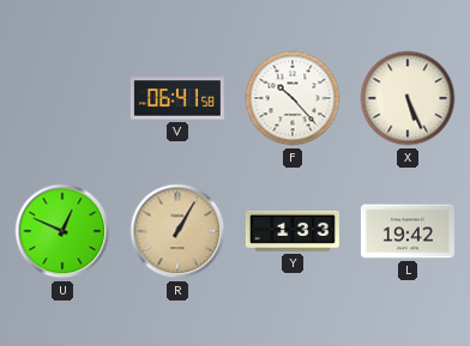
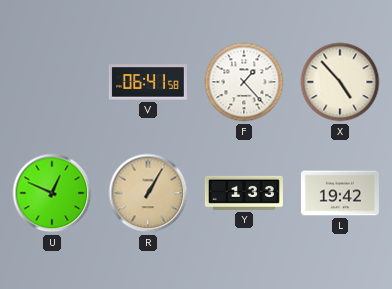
F: 10:23 -> 1:23
X: 5:26 -> 4:53
